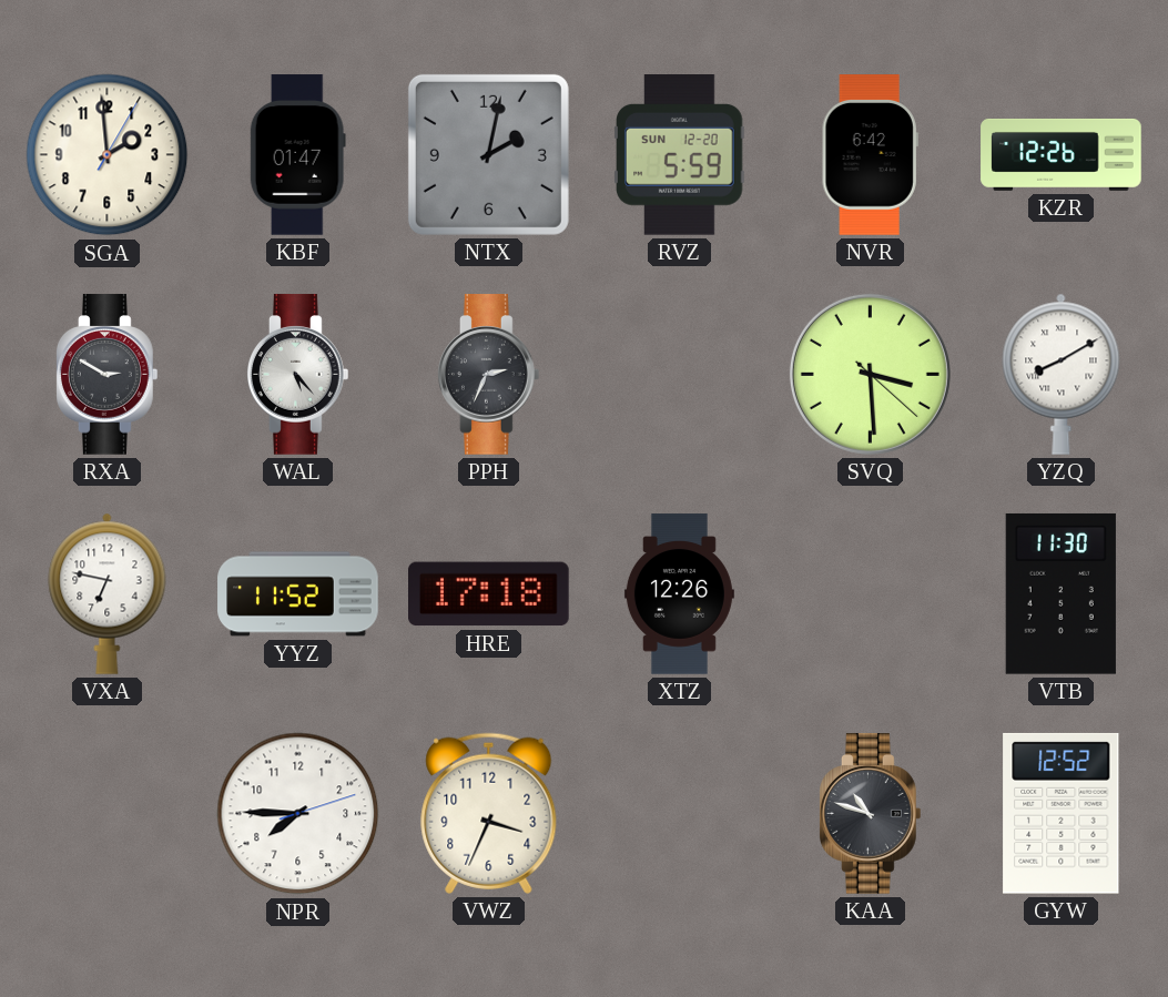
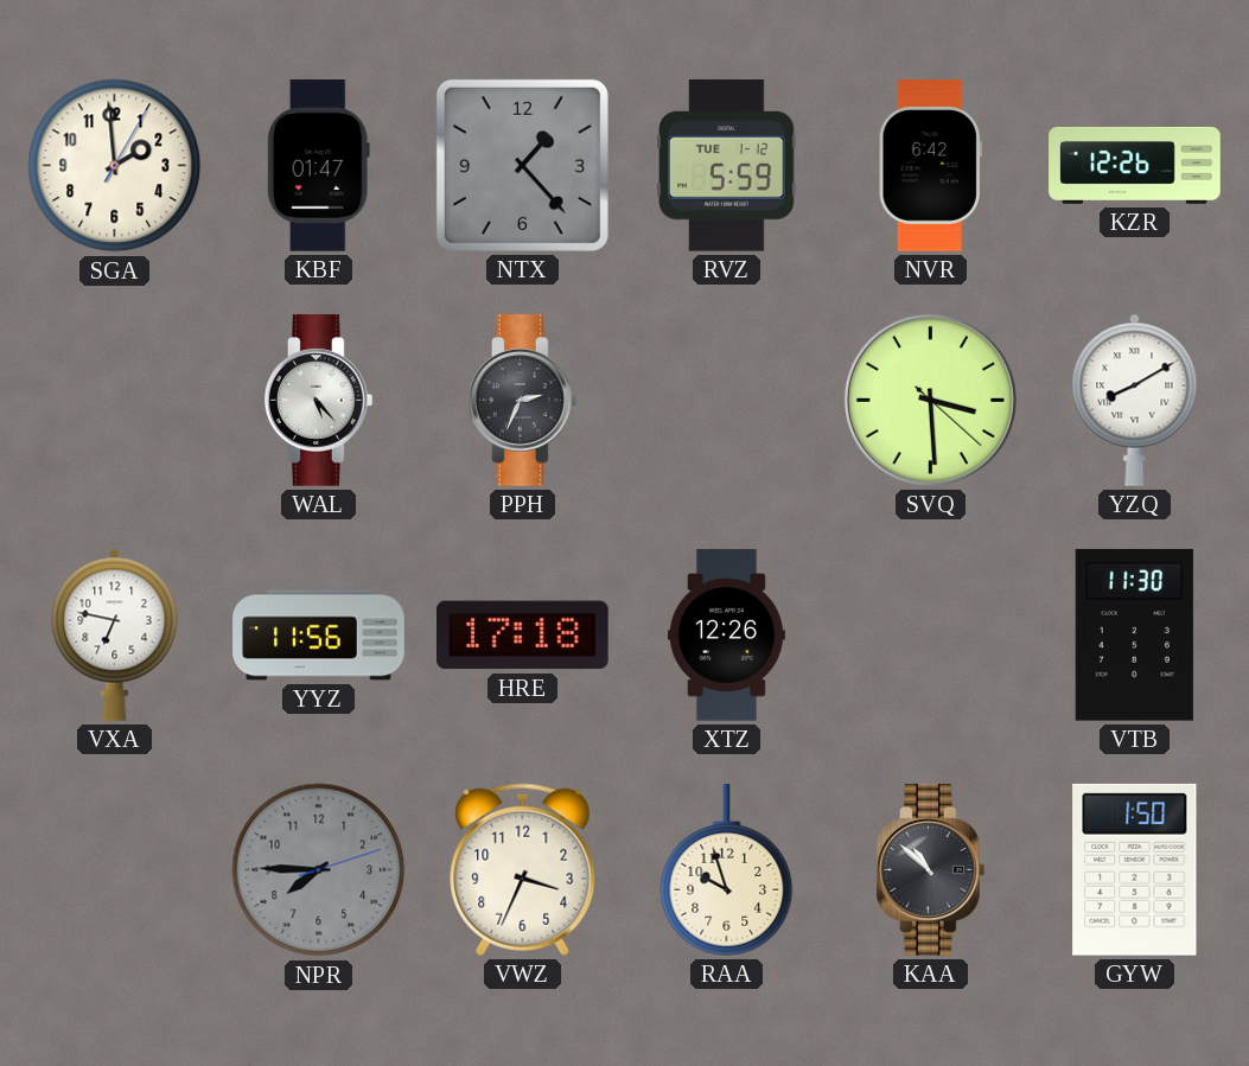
NTX: 2:02 -> 1:23
RVZ date: SUN 12-20 -> TUE 1-12
RXA: 2:50 -> none
YYZ: 11:52 -> 11:56
NPR dial: white -> grey
RAA: none -> 9:57
KAA: 10:48 -> 10:52
GYW: 12:52 -> 1:50
